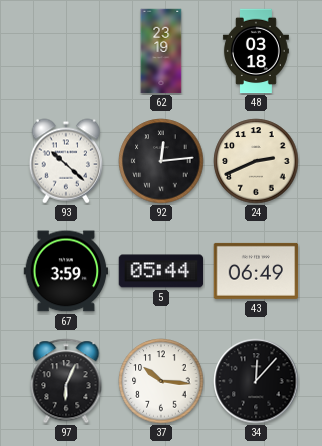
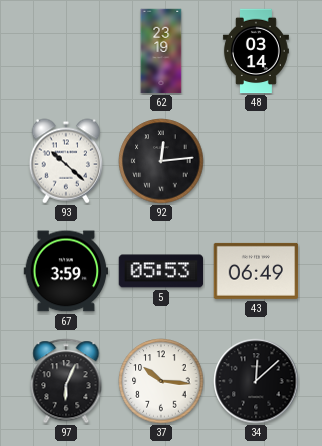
48: 03:18 -> 03:14
24: 2:41 -> none
5: 05:44 -> 05:53
34: 12:07 -> 12:08
